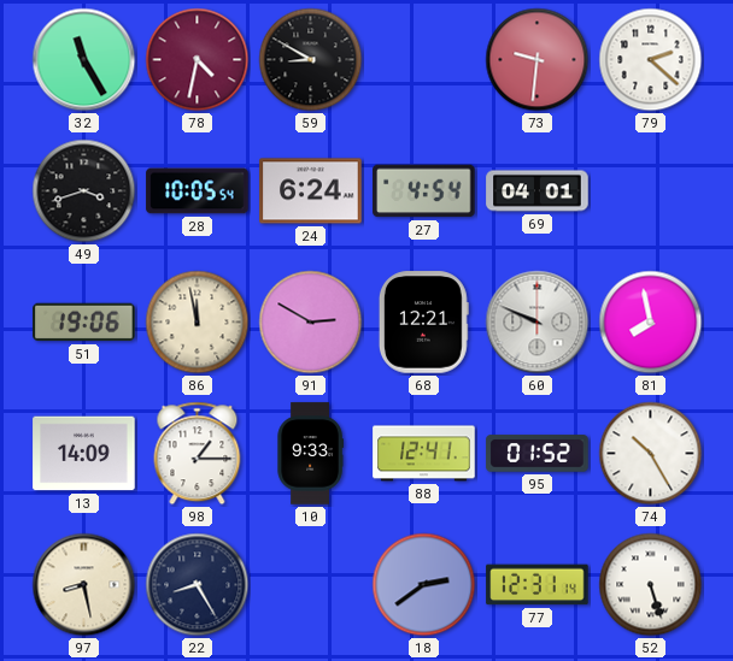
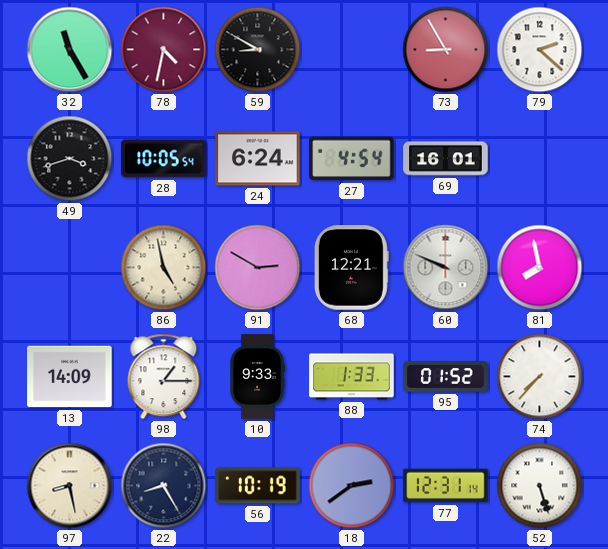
73: 9:31 -> 8:55
69: 04:01 -> 16:01
51: 19:06 -> none
86: 11:58 -> 4:58
88: 12:41 -> 1:33
74: 10:25 -> 7:37
56: none -> 10:19
